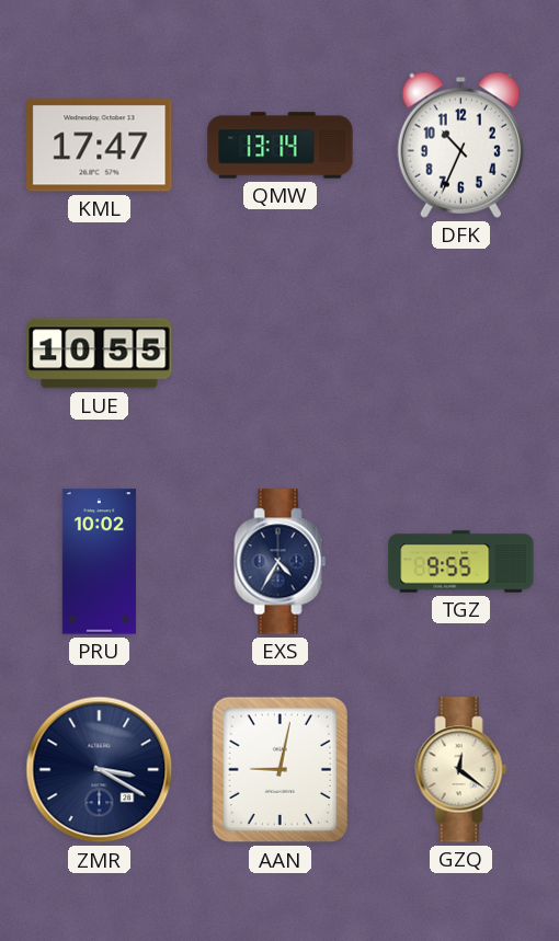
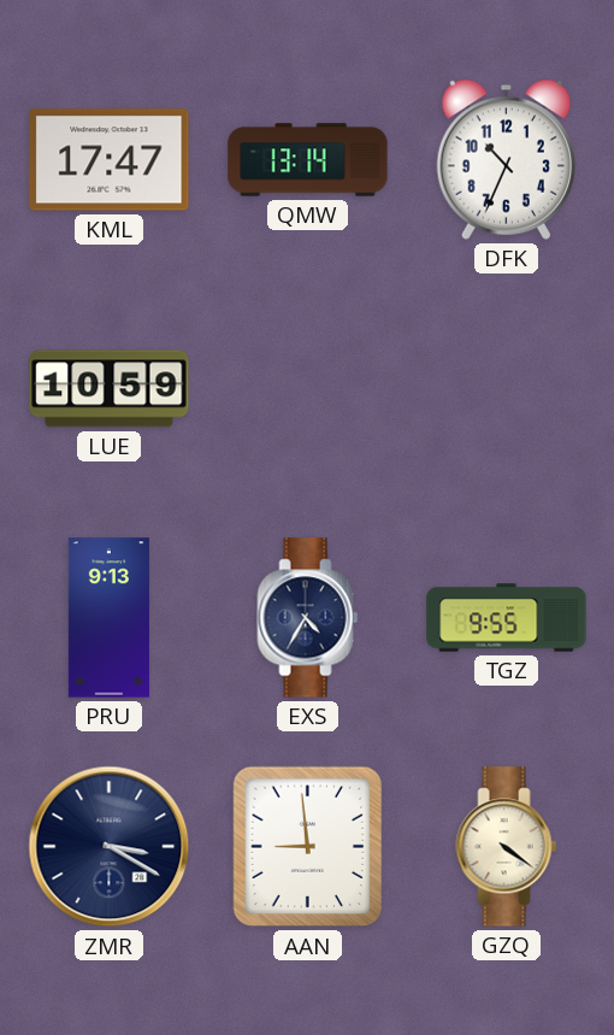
LUE: 10:55 -> 10:59
PRU: 10:02 -> 9:13
AAN: 9:02 -> 8:59
GZQ: 12:21 -> 4:21
